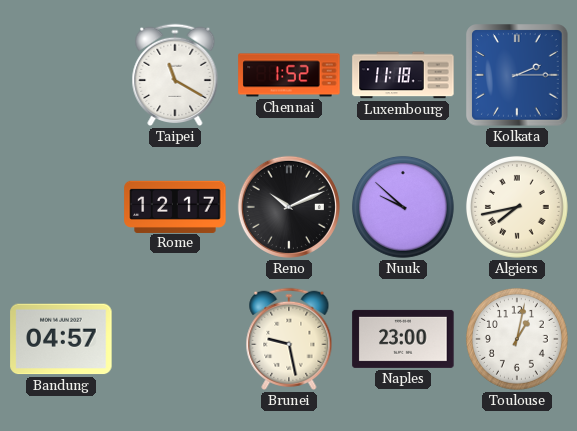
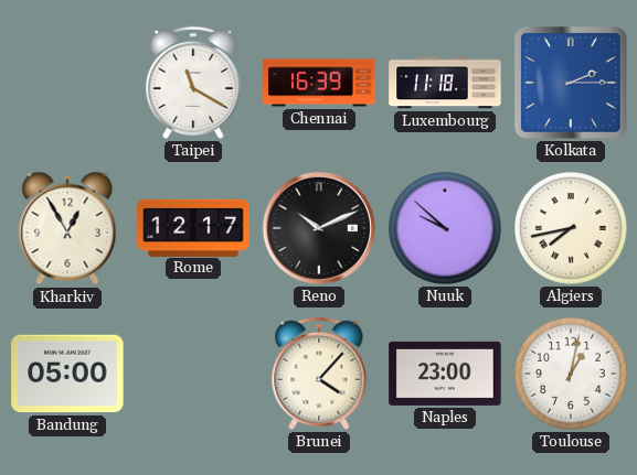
Chennai: 1:52 -> 16:39
Kharkiv: none -> 12:55
Bandung: 04:57 -> 05:00
Brunei: 9:28 -> 4:07
